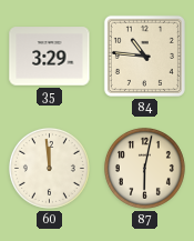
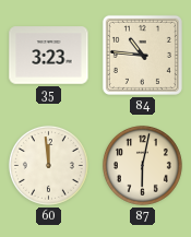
35: 3:29 -> 3:23
